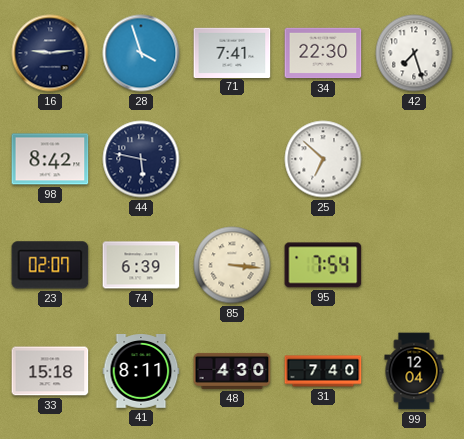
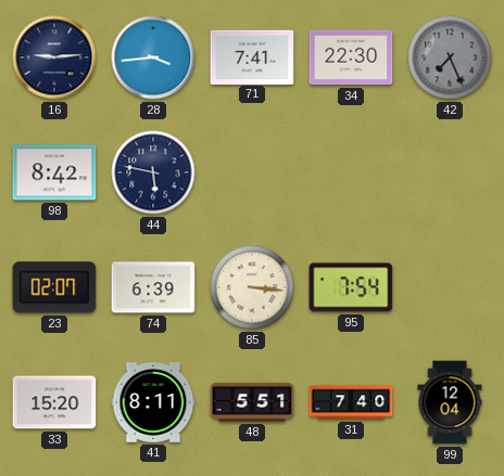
28: 3:57 -> 3:44
42: 7:27 -> 7:26
42 dial: white -> grey
25: 6:52 -> none
33: 15:18 -> 15:20
48: 4:30 -> 5:51
